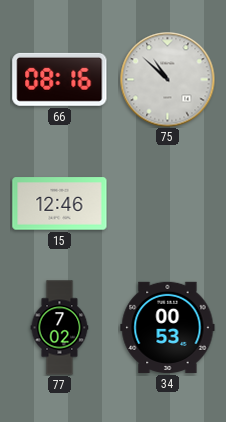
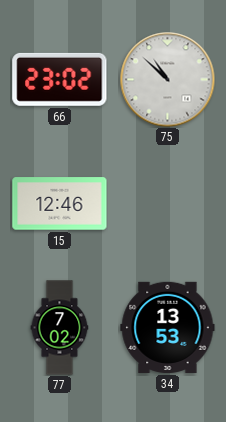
66: 08:16 -> 23:02
34: 00:53 -> 13:53
